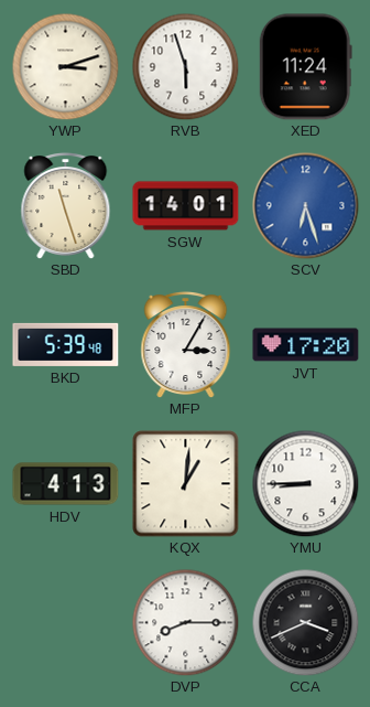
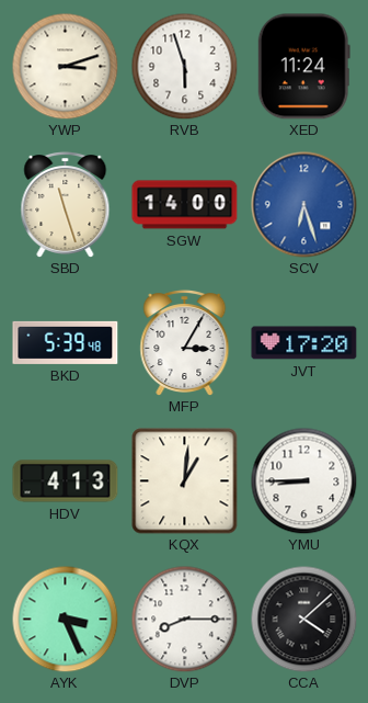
SGW: 14:01 -> 14:00
AYK: none -> 3:26
CCA: 3:41 -> 4:08
